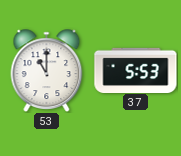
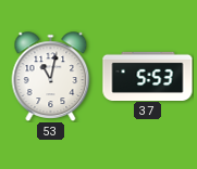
53: 11:00 -> 11:02
